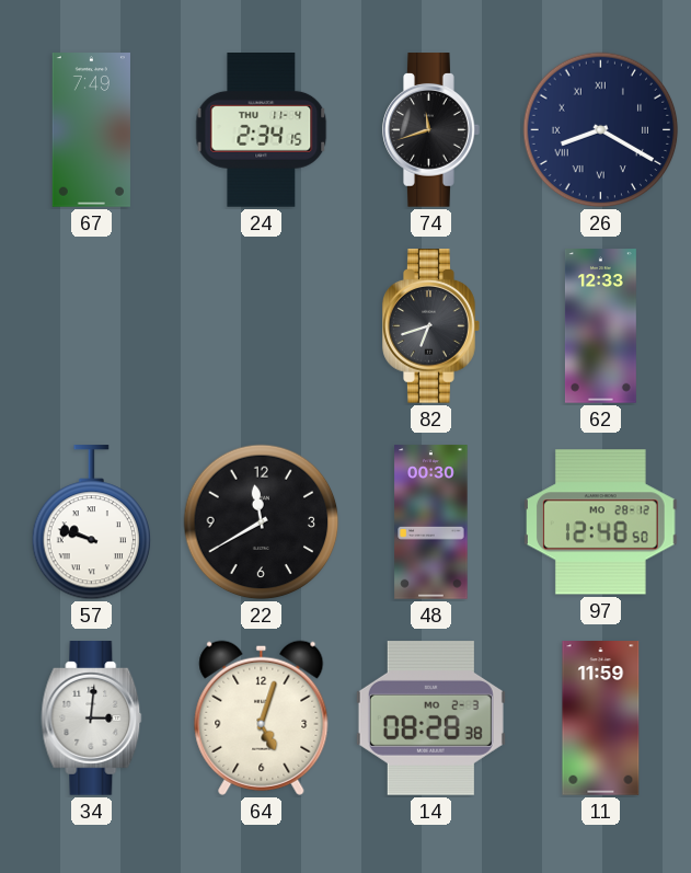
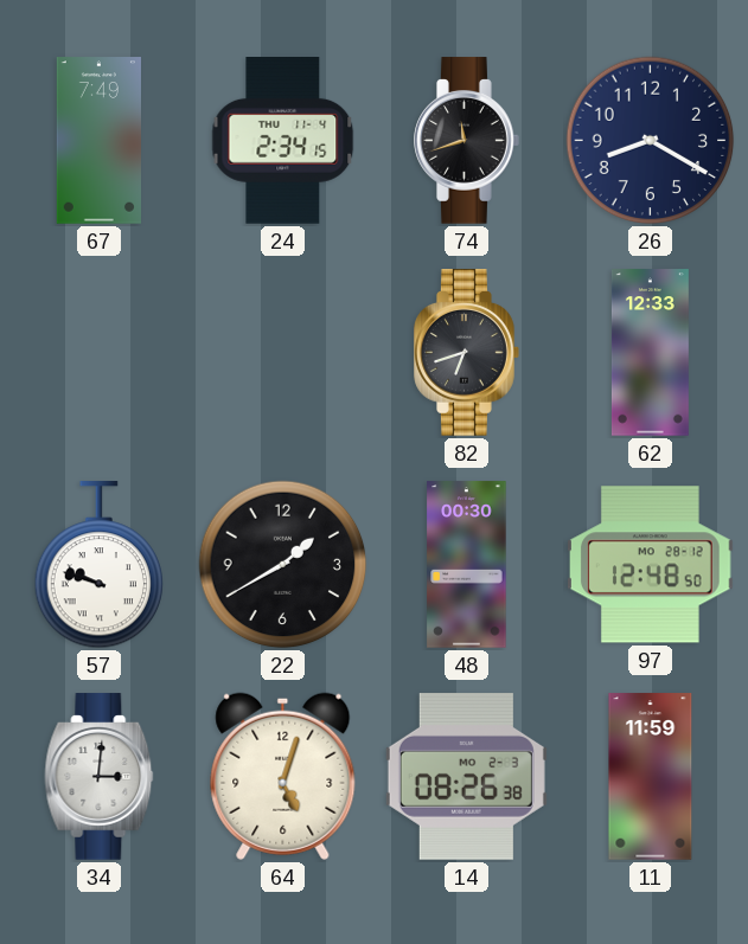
26 numerals: Roman -> Arabic
22: 11:40 -> 1:40
14: 08:28 -> 08:26
